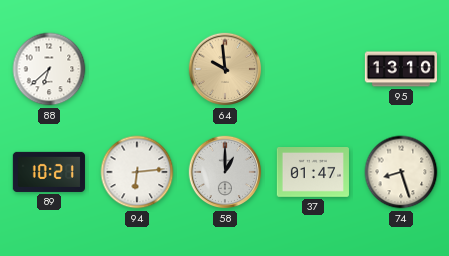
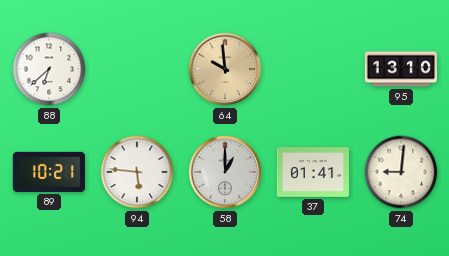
94: 6:14 -> 5:46
37: 01:47 -> 01:41
74: 8:27 -> 9:01
